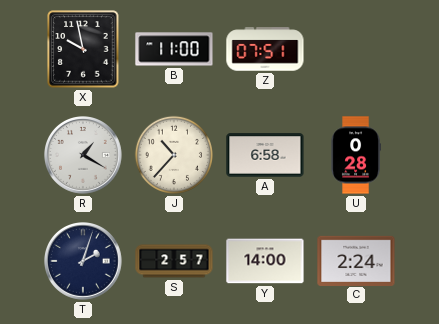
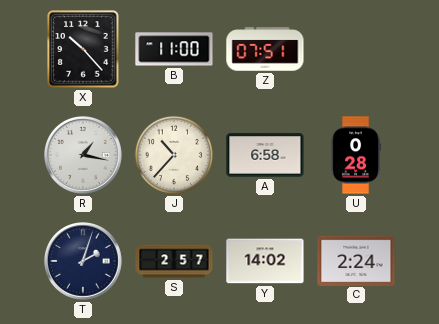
X: 9:58 -> 10:23
R: 1:20 -> 1:17
Y: 14:00 -> 14:02
